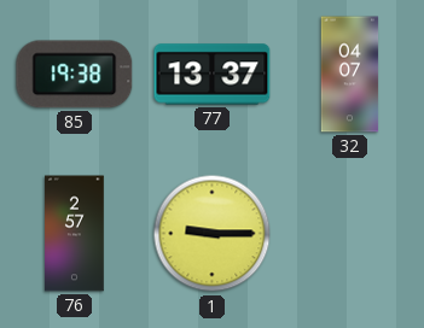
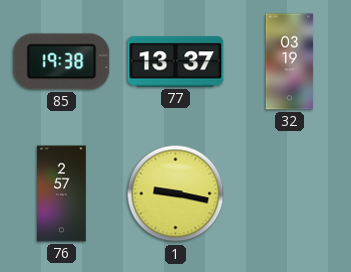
32: 04:07 -> 03:19
1: 9:15 -> 9:17
